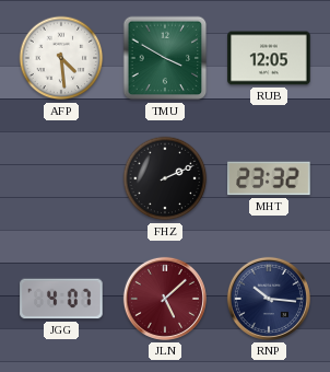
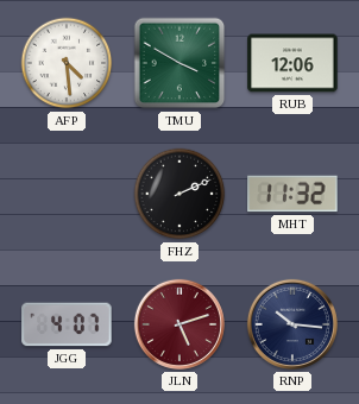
RUB: 12:05 -> 12:06
MHT: 23:32 -> 11:32
JLN: 5:08 -> 5:12
